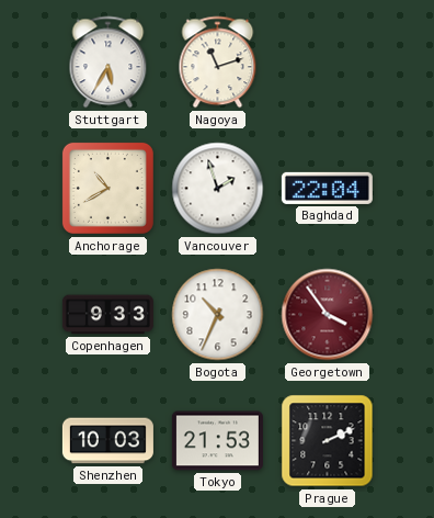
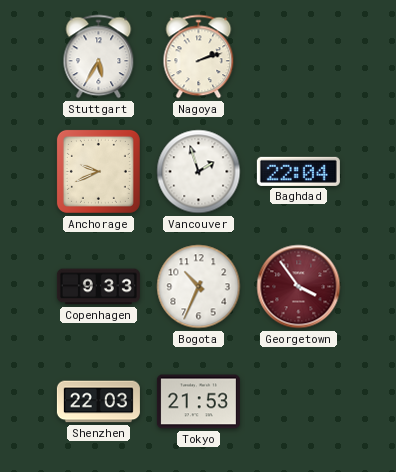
Nagoya: 11:12 -> 2:12
Anchorage: 10:40 -> 9:41
Shenzhen: 10:03 -> 22:03
Prague: 2:11 -> none
